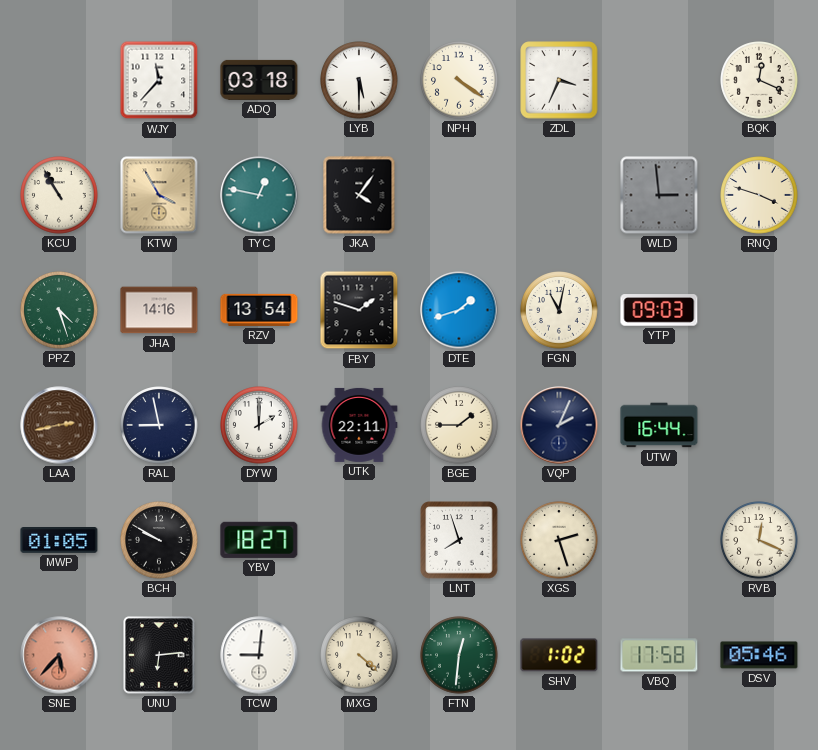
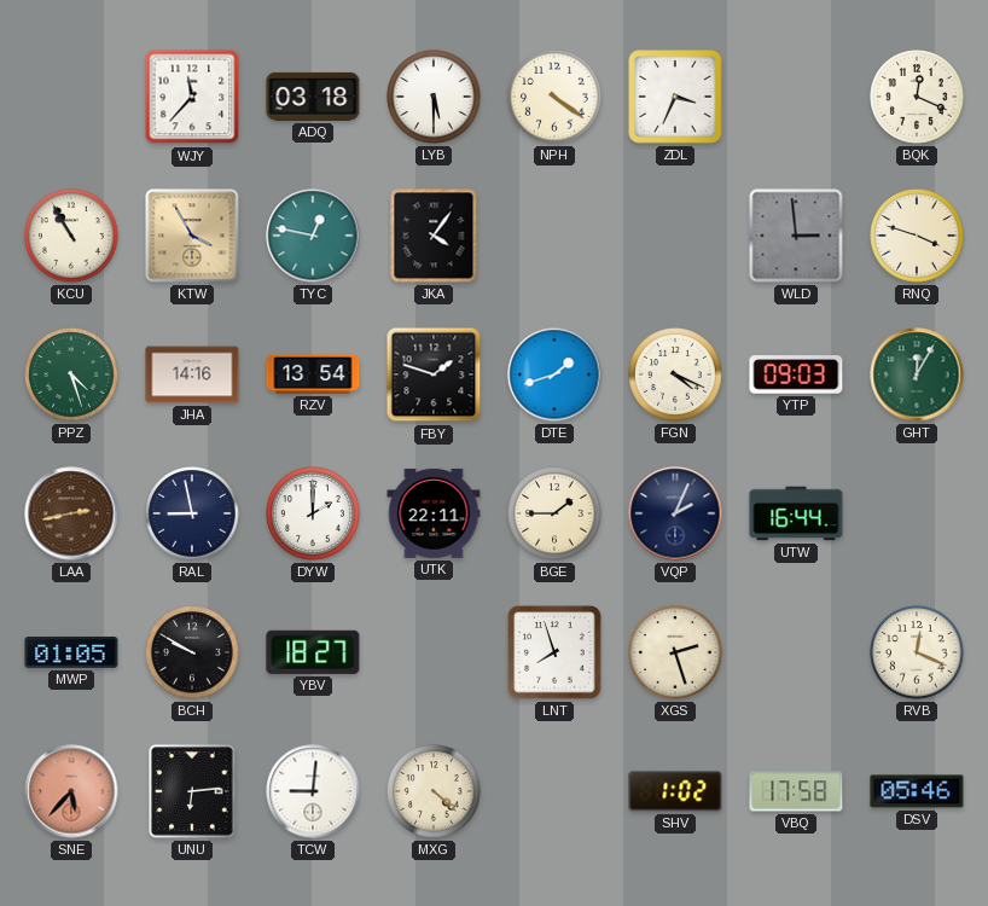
FGN: 11:02 -> 4:19
GHT: none -> 12:05
FTN: 12:31 -> none
